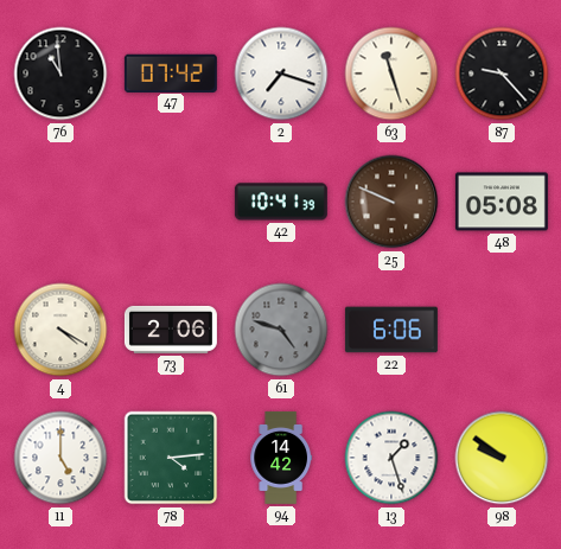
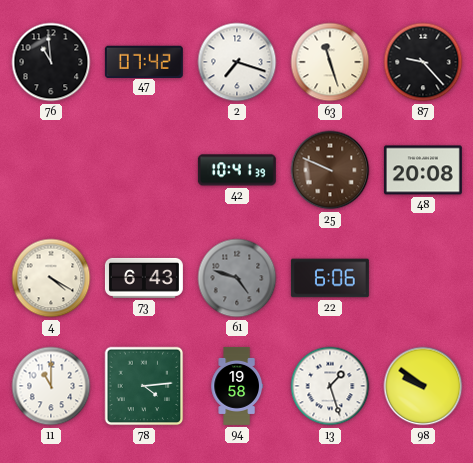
48: 05:08 -> 20:08
73: 2:06 -> 6:43
11: 5:00 -> 11:00
94: 14:42 -> 19:58
